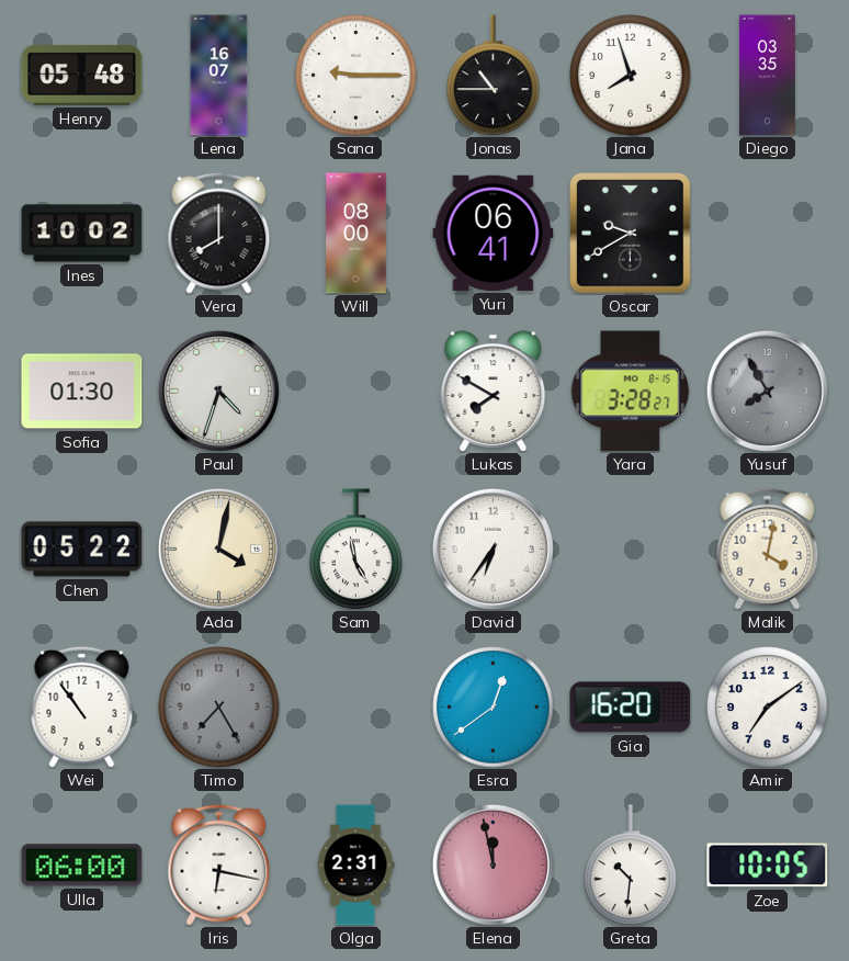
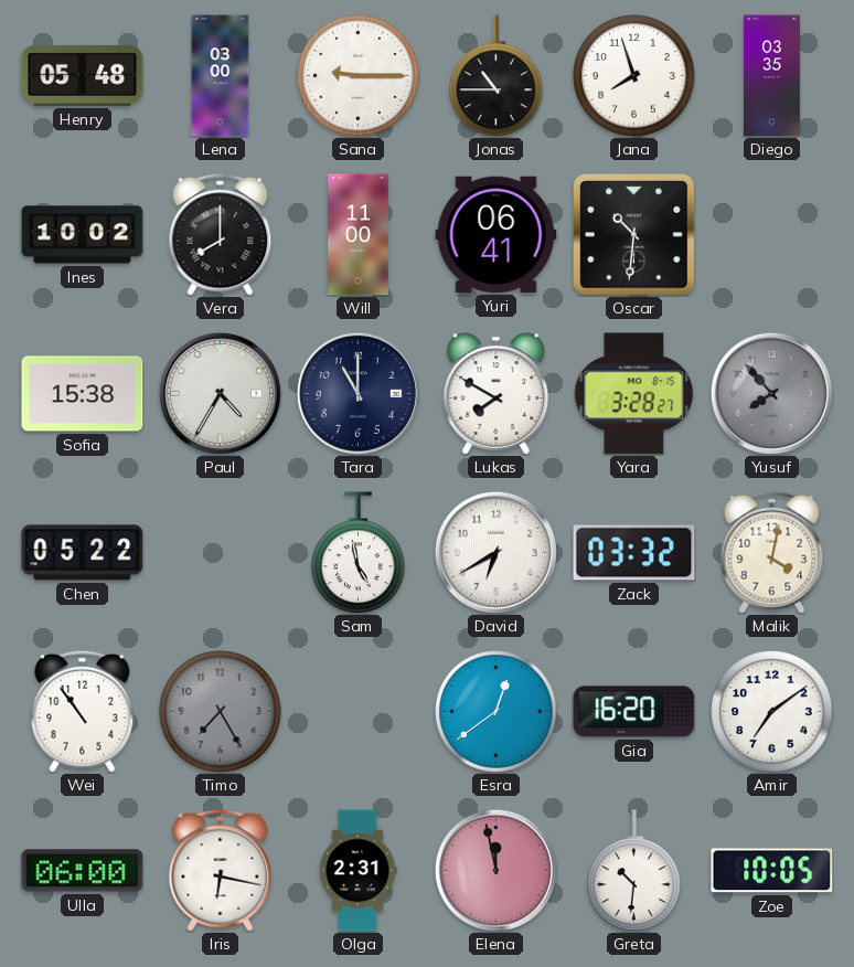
Lena: 16:07 -> 03:00
Will: 08:00 -> 11:00
Oscar: 9:40 -> 10:31
Sofia: 01:30 -> 15:38
Paul: 4:33 -> 4:35
Tara: none -> 11:00
Yusuf: 7:55 -> 7:53
Ada: 4:02 -> none
David: 6:36 -> 6:40
Zack: none -> 03:32
